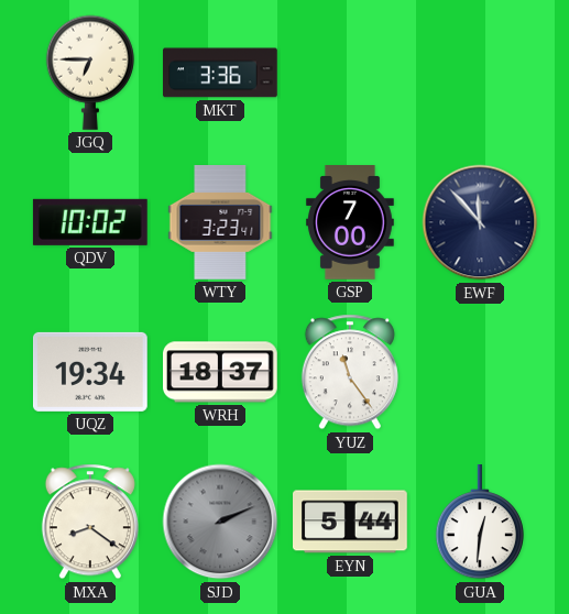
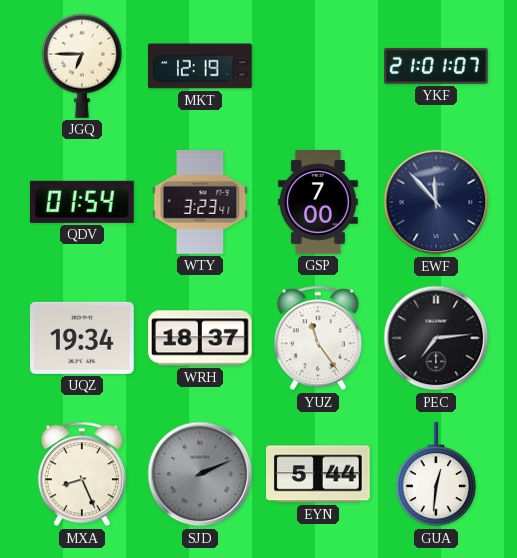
MKT: 3:36 -> 12:19
YKF: none -> 21:01
QDV: 10:02 -> 01:54
PEC: none -> 7:14
MXA: 8:21 -> 8:26
